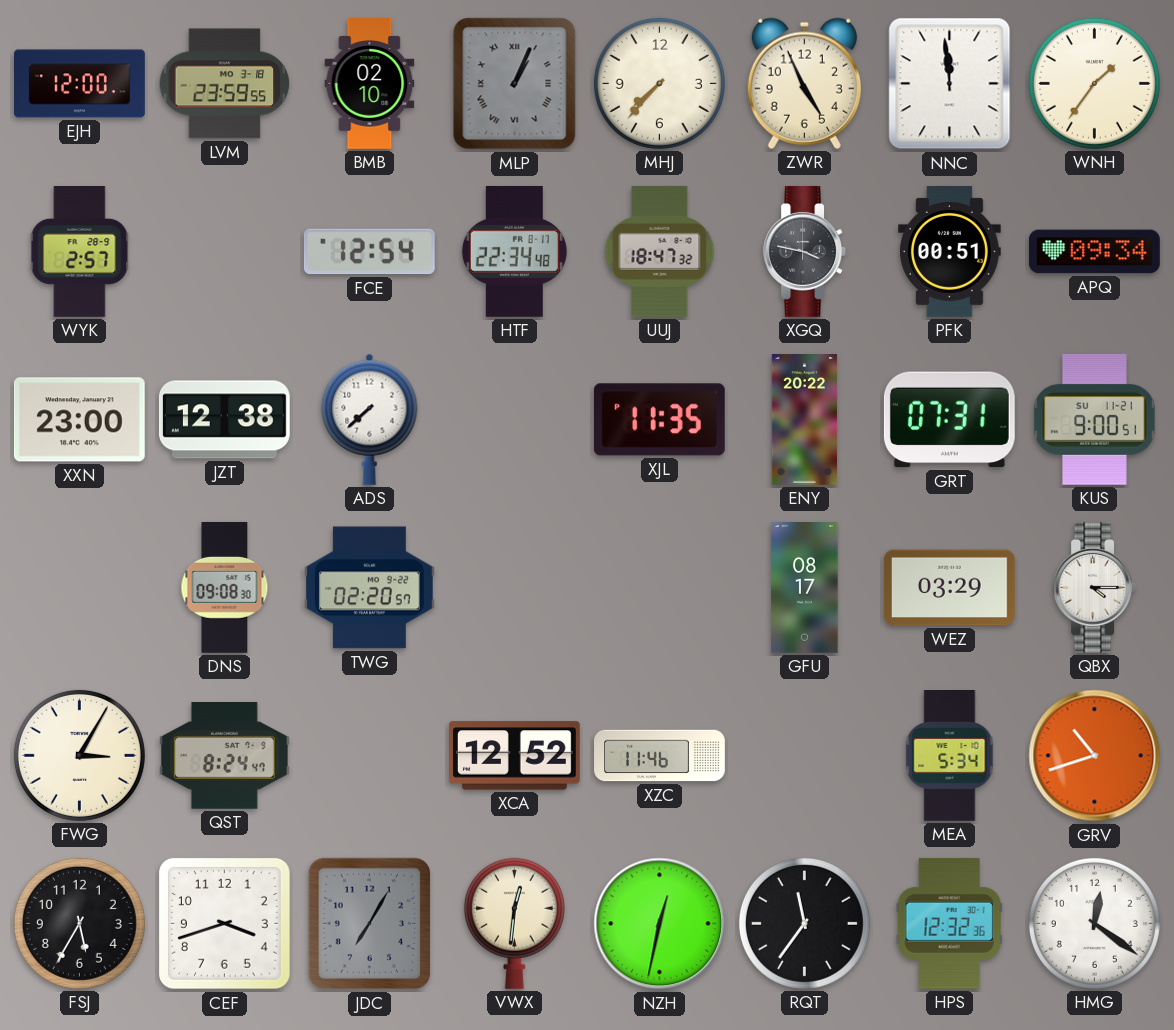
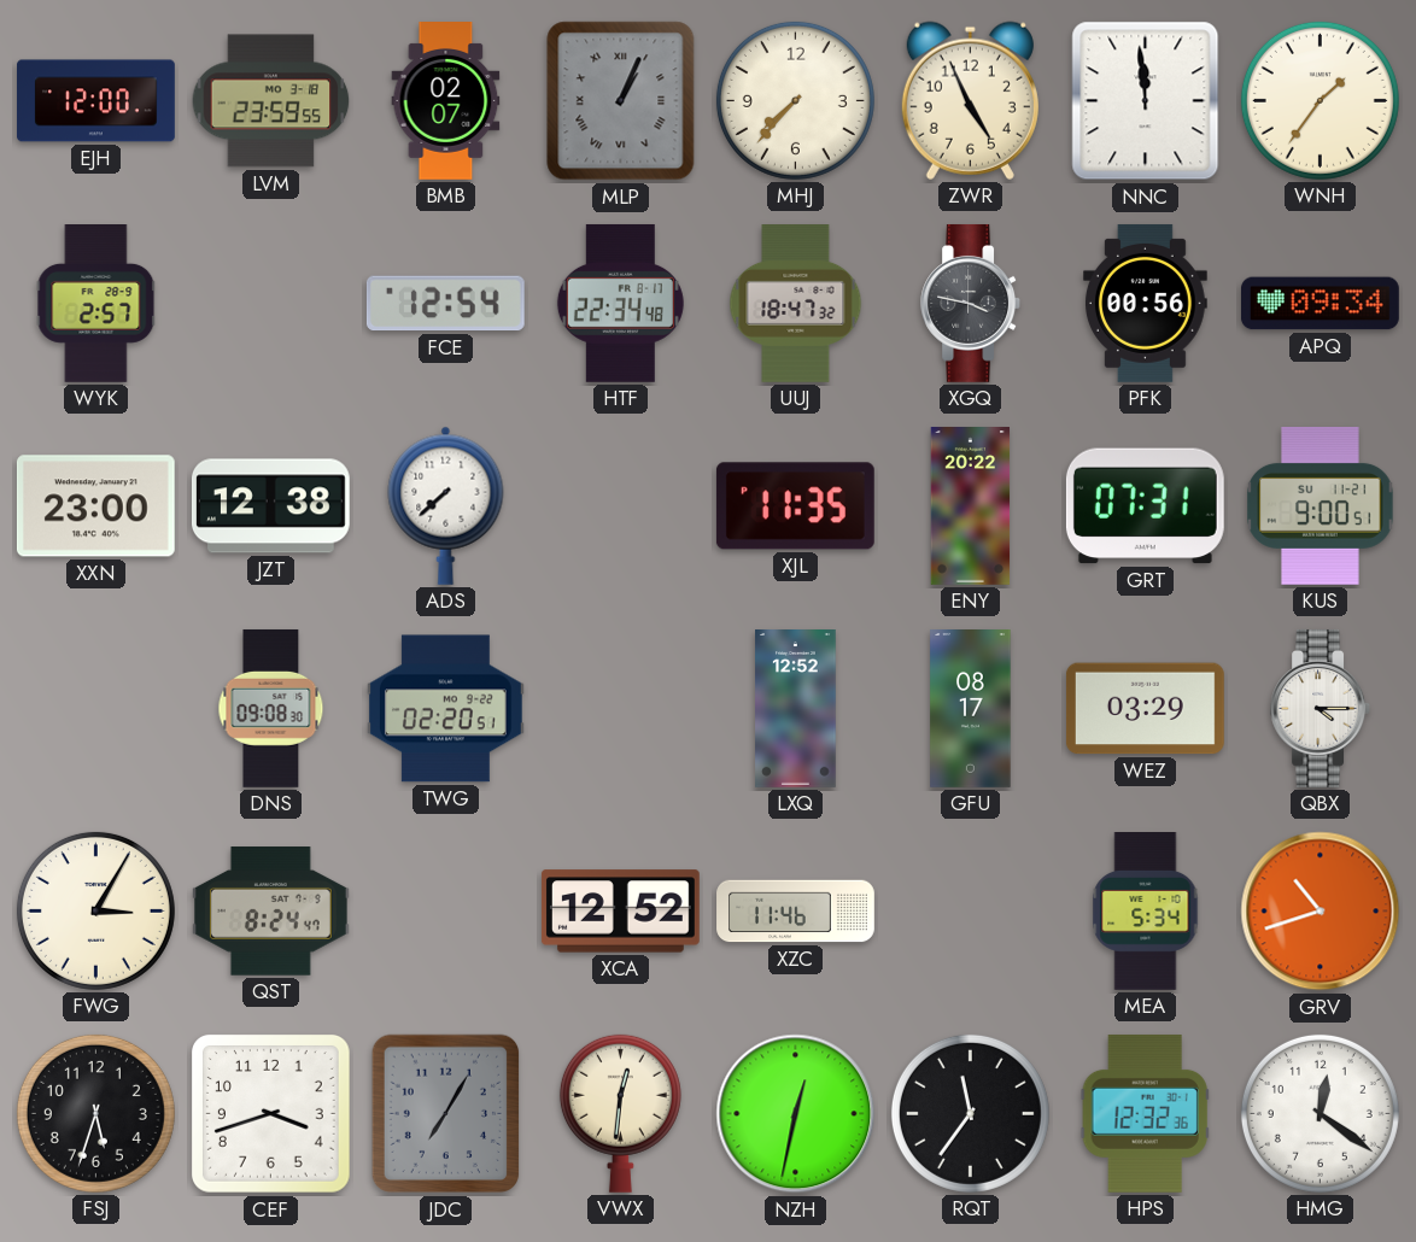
BMB: 02:10 -> 02:07
PFK: 00:51 -> 00:56
TWG: 02:20:57 -> 02:20:51
LXQ: none -> 12:52
FSJ: 5:35 -> 5:33
